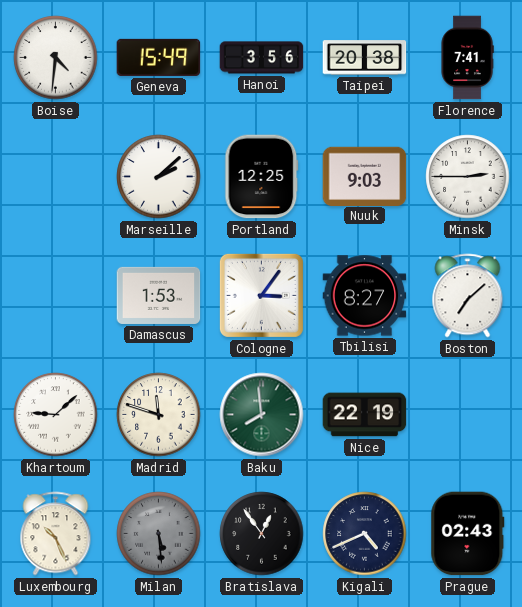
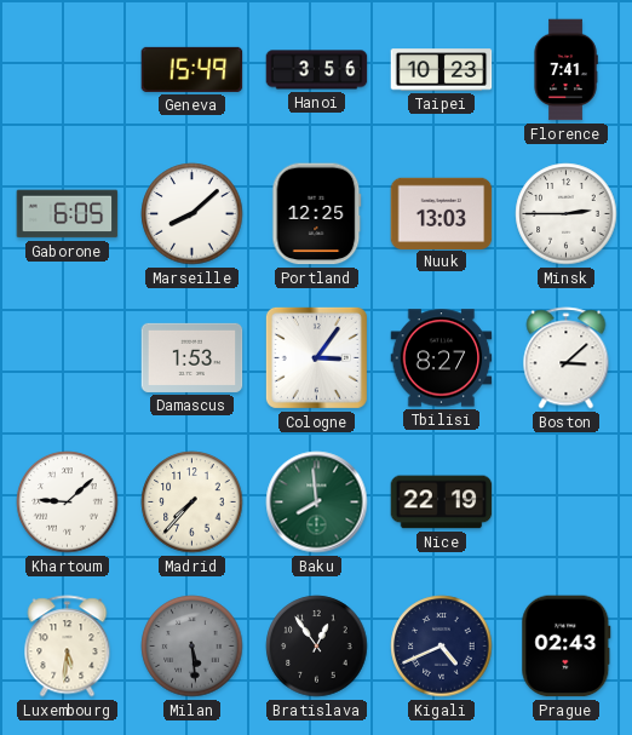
Boise: 4:31 -> none
Taipei: 20:38 -> 10:23
Gaborone: none -> 6:05
Marseille: 2:08 -> 8:08
Nuuk: 9:03 -> 13:03
Boston: 7:08 -> 3:08
Madrid: 11:48 -> 7:37
Luxembourg: 10:26 -> 5:31
